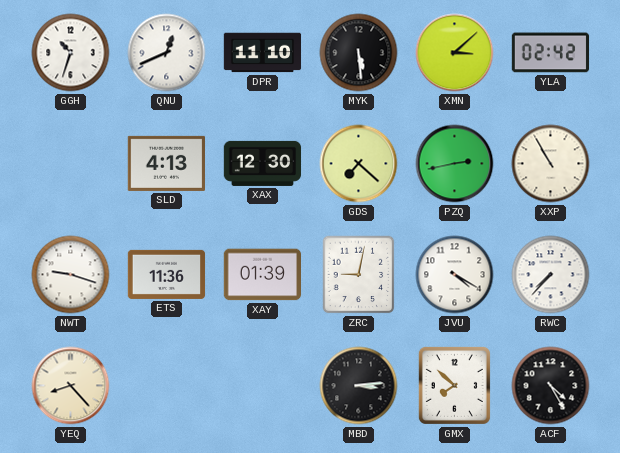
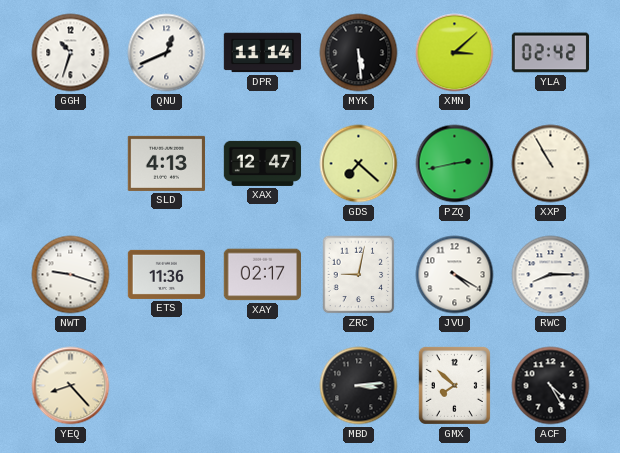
DPR: 11:10 -> 11:14
XAX: 12:30 -> 12:47
XAY: 01:39 -> 02:17
RWC: 7:37 -> 8:15
